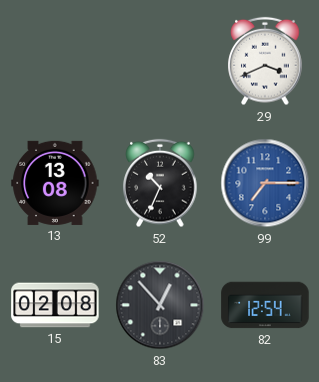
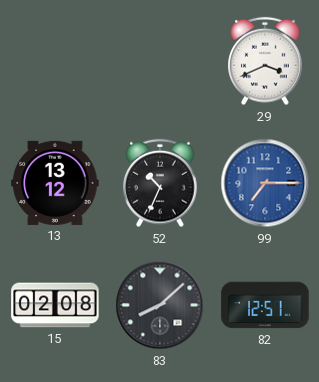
13: 13:08 -> 13:12
83: 12:53 -> 8:08
82: 12:54 -> 12:51
